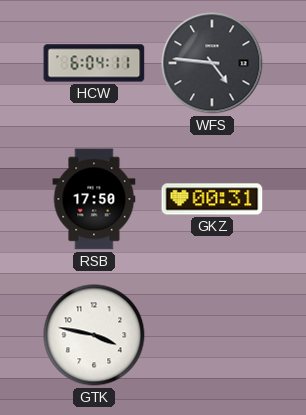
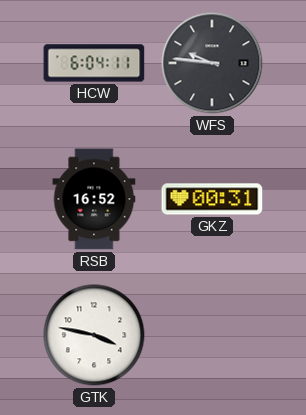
WFS: 4:46 -> 9:46
RSB: 17:50 -> 16:52
